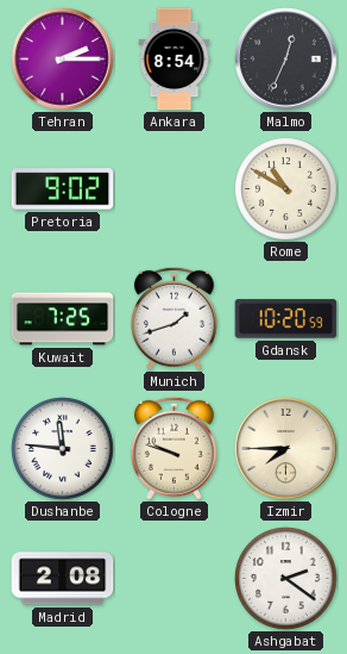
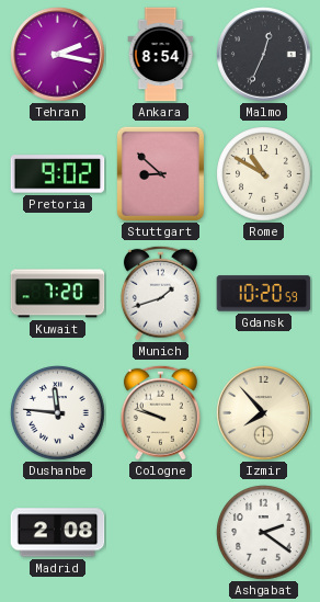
Tehran: 2:15 -> 2:17
Stuttgart: none -> 8:52
Kuwait: 7:25 -> 7:20
Izmir: 7:45 -> 7:53
